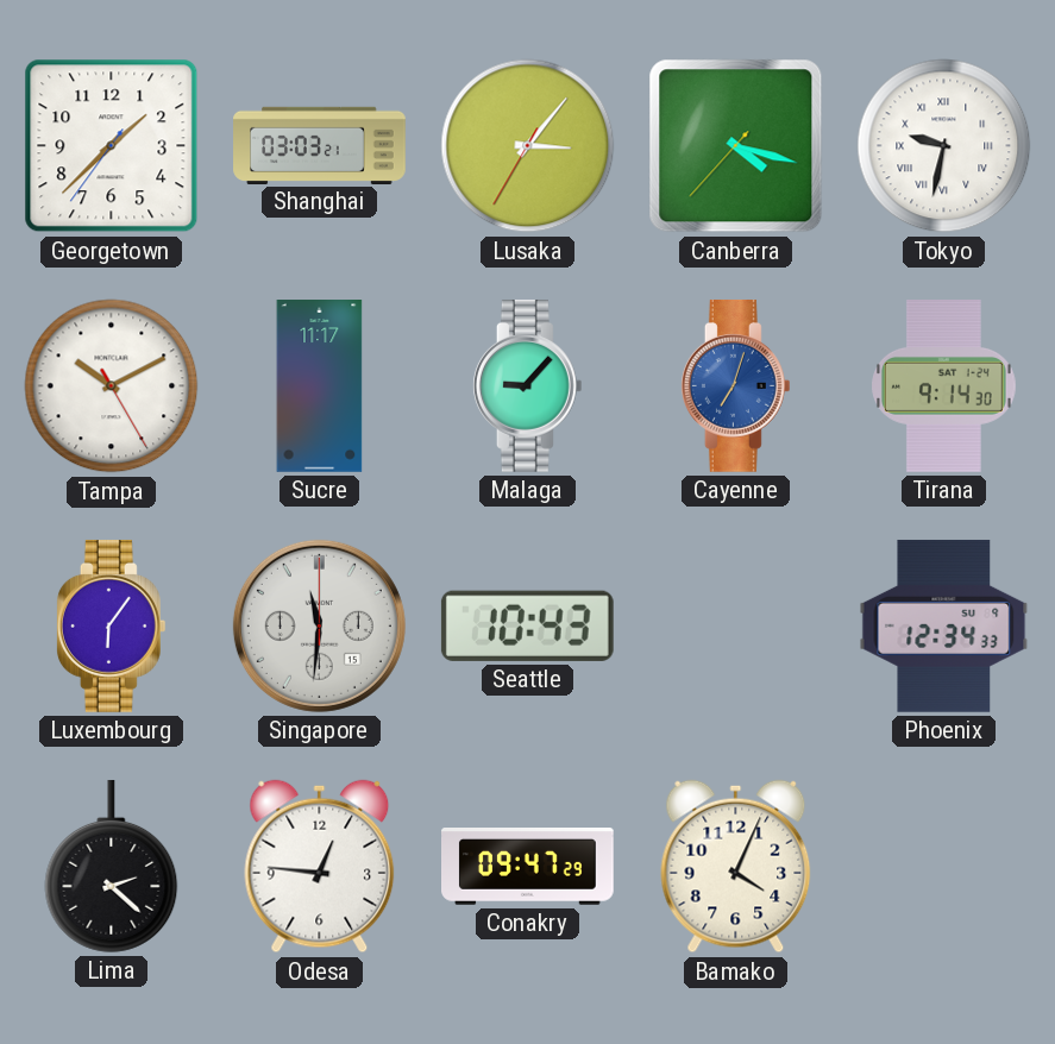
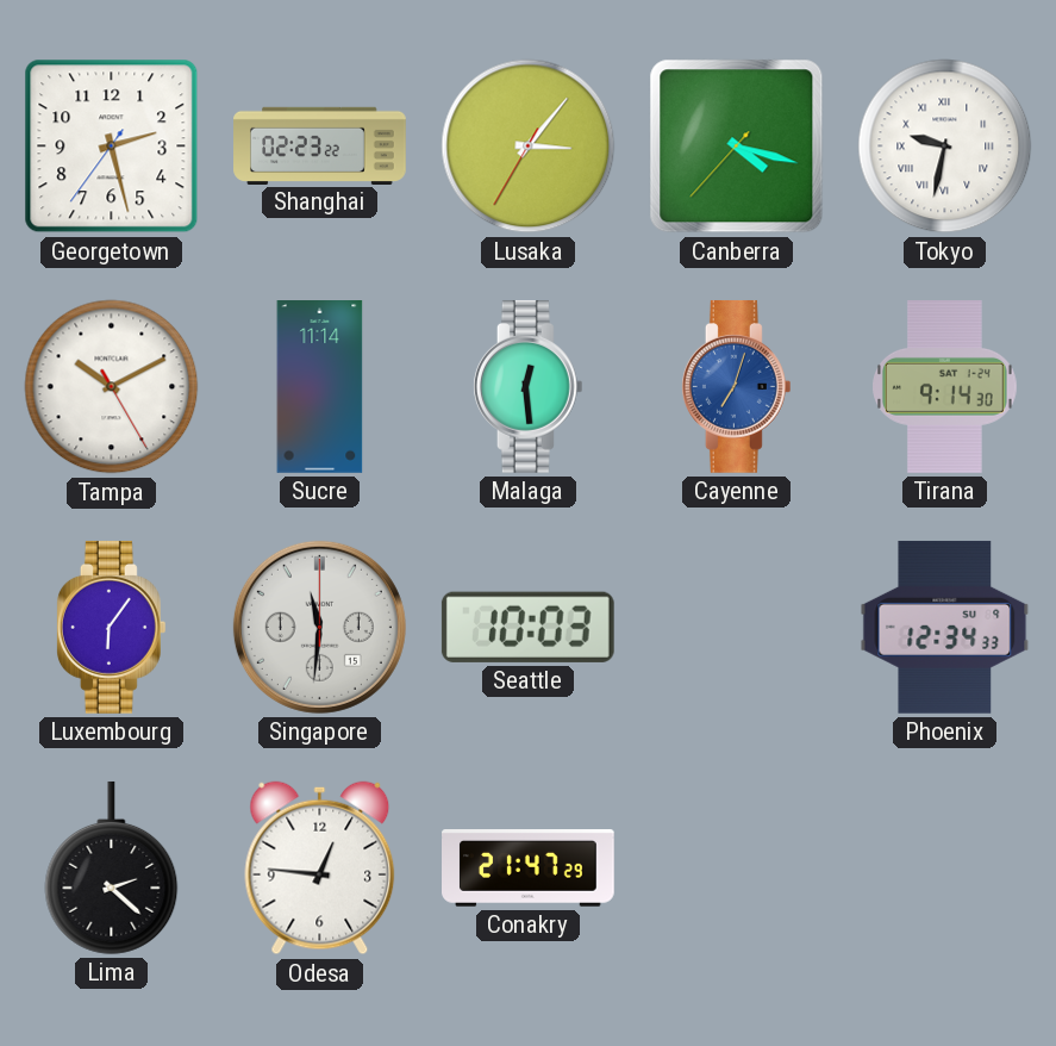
Georgetown: 1:37 -> 2:27
Shanghai: 03:03 -> 02:23
Sucre: 11:17 -> 11:14
Malaga: 9:07 -> 12:29
Seattle: 10:43 -> 10:03
Conakry: 09:47 -> 21:47
Bamako: 4:04 -> none
